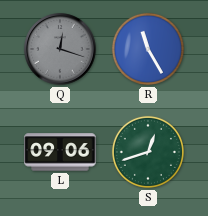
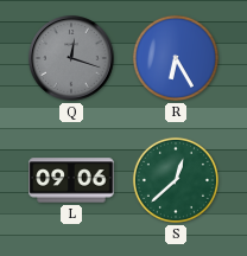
R: 11:25 -> 6:25
S: 12:42 -> 12:38
